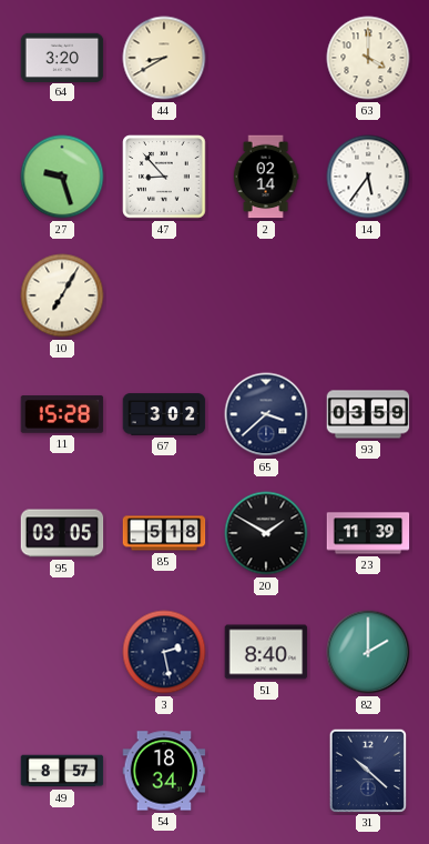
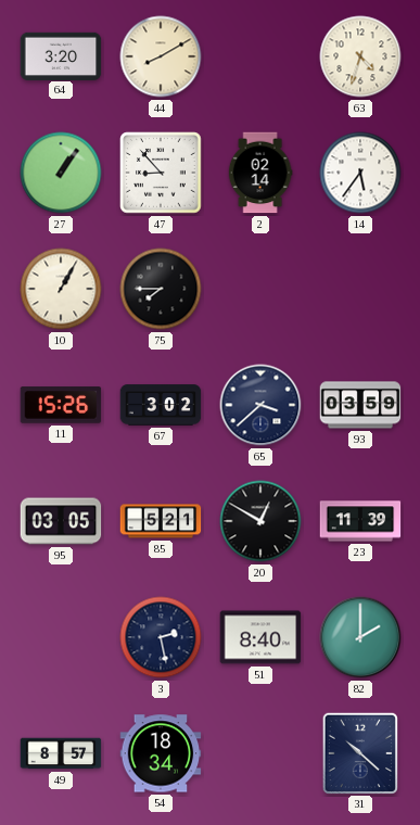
44: 8:40 -> 8:10
63: 4:00 -> 4:33
27: 9:27 -> 1:06
10: 7:05 -> 1:05
75: none -> 7:45
11: 15:28 -> 15:26
85: 5:18 -> 5:21
20: 1:50 -> 12:50
